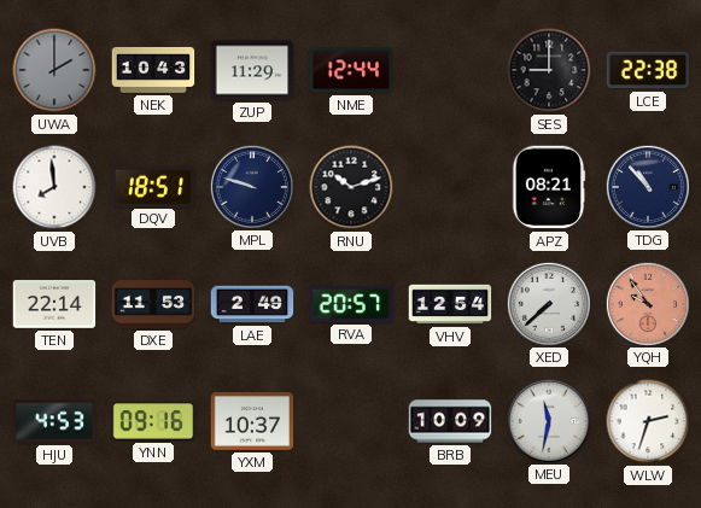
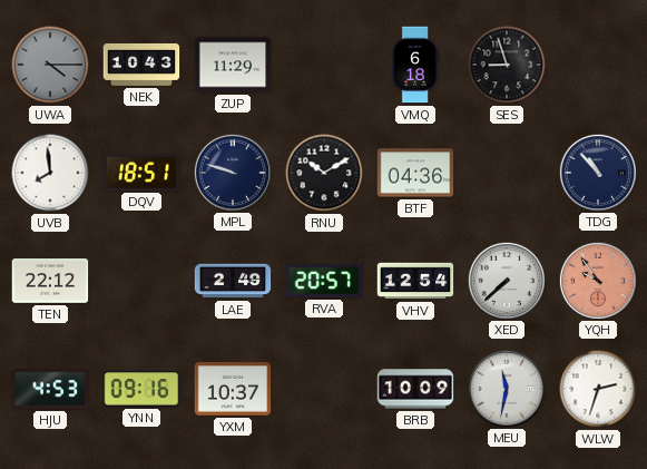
UWA: 2:00 -> 4:15
NME: 12:44 -> none
VMQ: none -> 6:18
SES: 9:00 -> 8:57
LCE: 22:38 -> none
RNU: 10:12 -> 10:10
BTF: none -> 04:36
APZ: 08:21 -> none
TEN: 22:14 -> 22:12
DXE: 11:53 -> none
